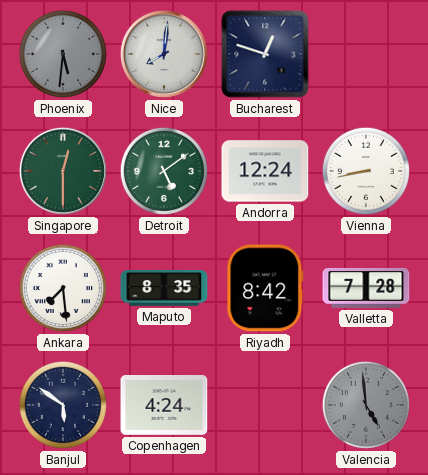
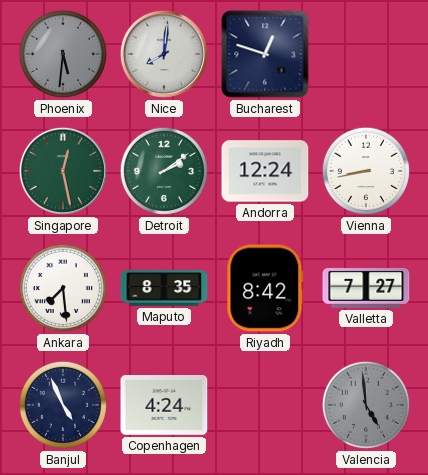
Singapore: 12:30 -> 12:28
Detroit: 5:09 -> 2:09
Valletta: 7:28 -> 7:27
Banjul: 5:51 -> 4:56
